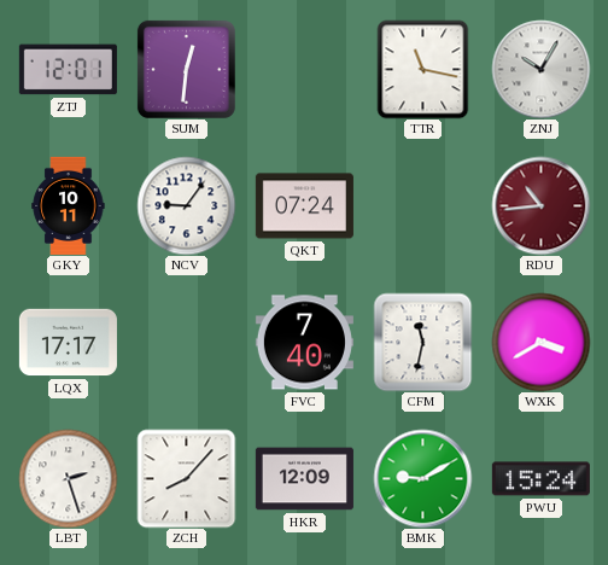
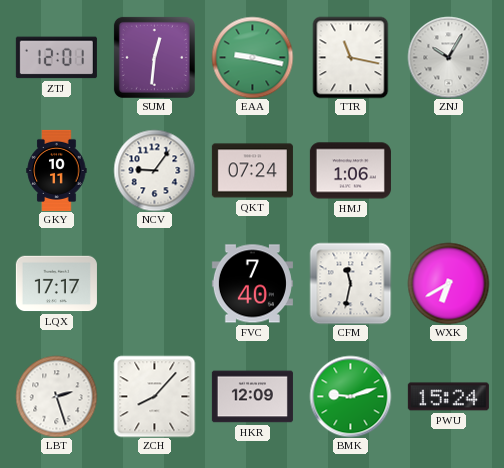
EAA: none -> 9:17
HMJ: none -> 1:06
RDU: 10:44 -> none
WXK: 3:40 -> 6:40
BMK: 9:10 -> 9:12
